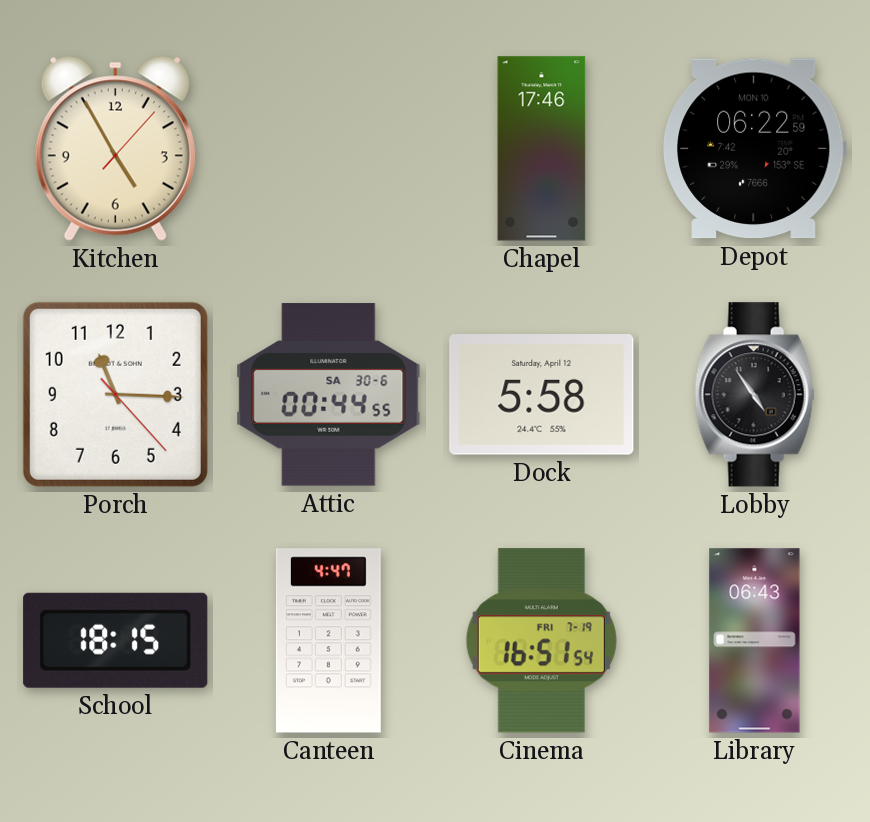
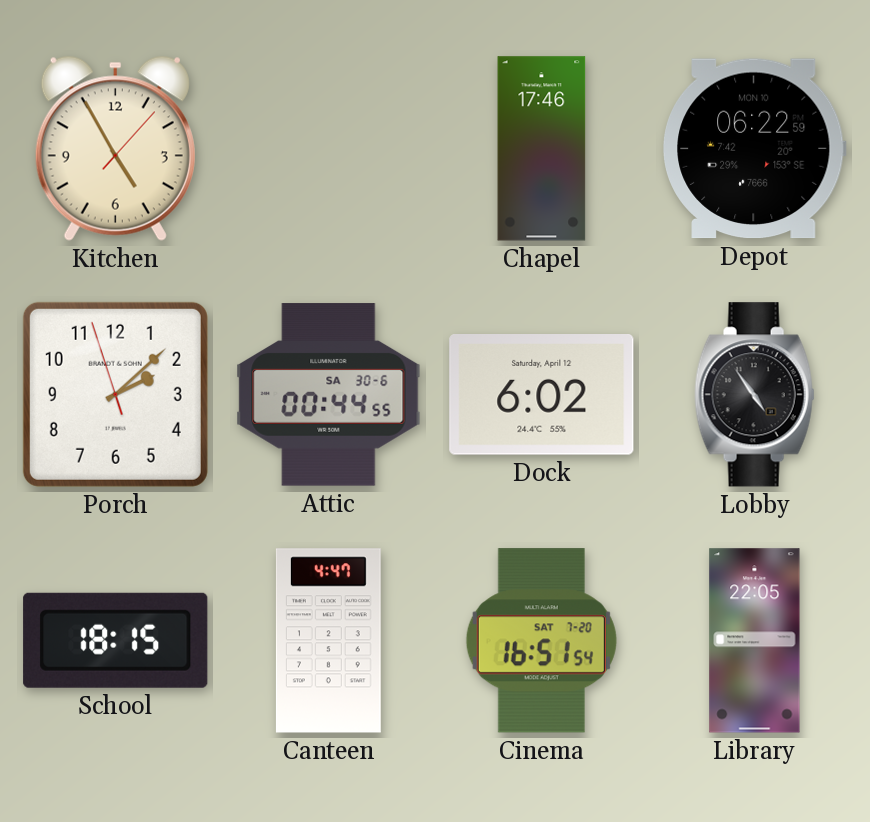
Porch: 11:15 -> 2:07
Dock: 5:58 -> 6:02
Cinema date: FRI 7-19 -> SAT 7-20
Library: 06:43 -> 22:05
